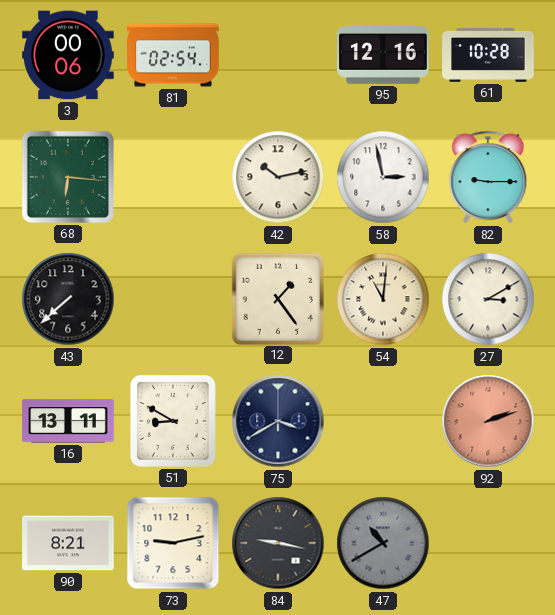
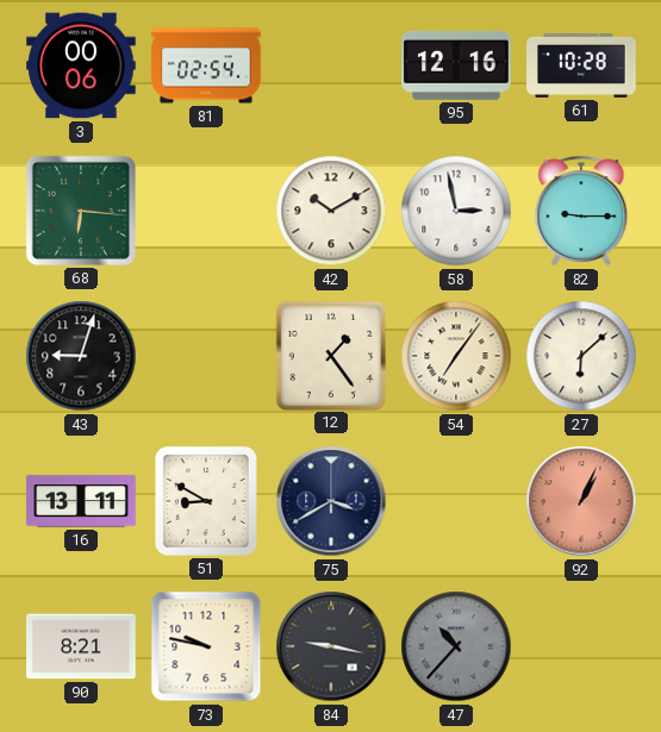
42: 10:13 -> 10:10
43: 7:38 -> 9:03
54: 11:01 -> 7:06
27: 3:10 -> 6:08
92: 2:12 -> 1:04
73: 9:13 -> 9:47
47: 10:40 -> 10:37
